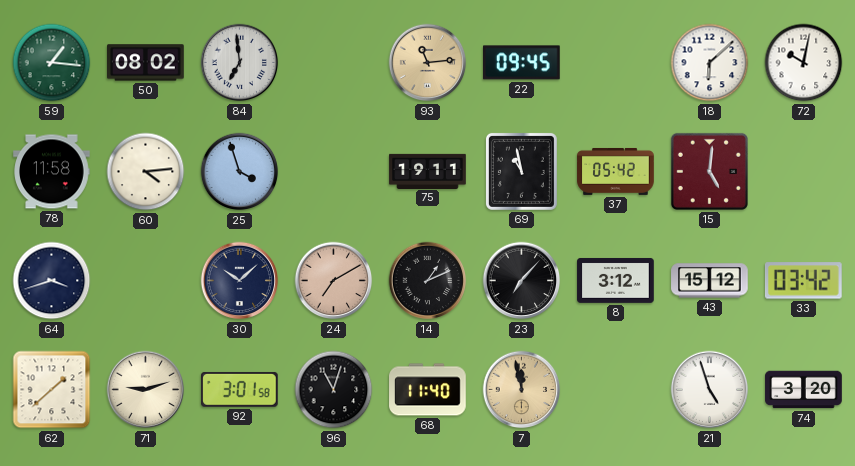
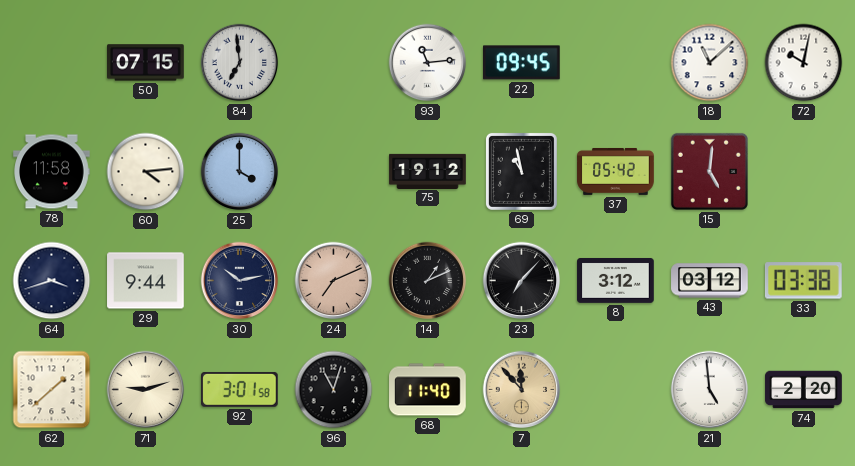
59: 1:16 -> none
50: 08:02 -> 07:15
93 dial: champagne -> white
18: 6:08 -> 11:08
25: 3:57 -> 4:00
75: 19:11 -> 19:12
29: none -> 9:44
30: 10:08 -> 10:13
24: 7:10 -> 7:11
43: 15:12 -> 03:12
33: 03:42 -> 03:38
7: 11:58 -> 11:53
21: 4:57 -> 4:59
74: 3:20 -> 2:20
